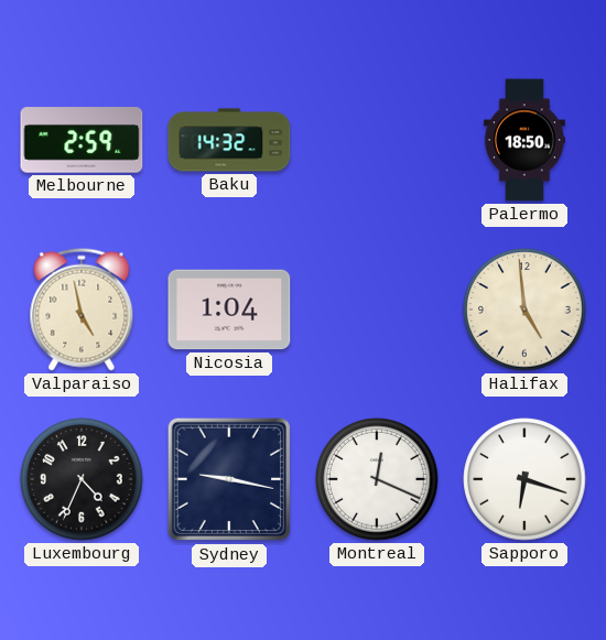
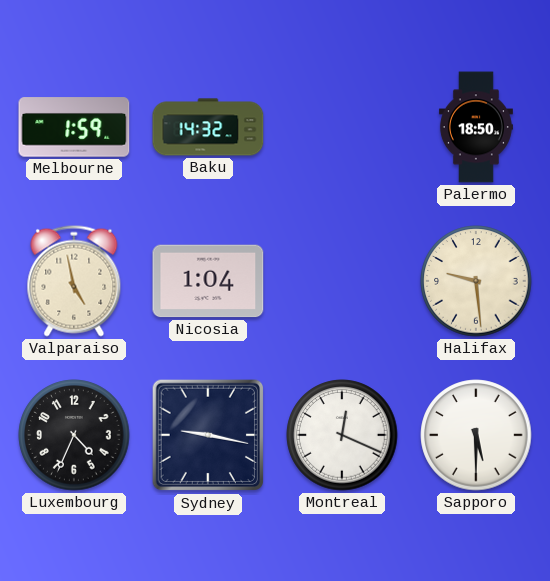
Melbourne: 2:59 -> 1:59
Halifax: 4:59 -> 9:29
Sapporo: 6:18 -> 5:30
